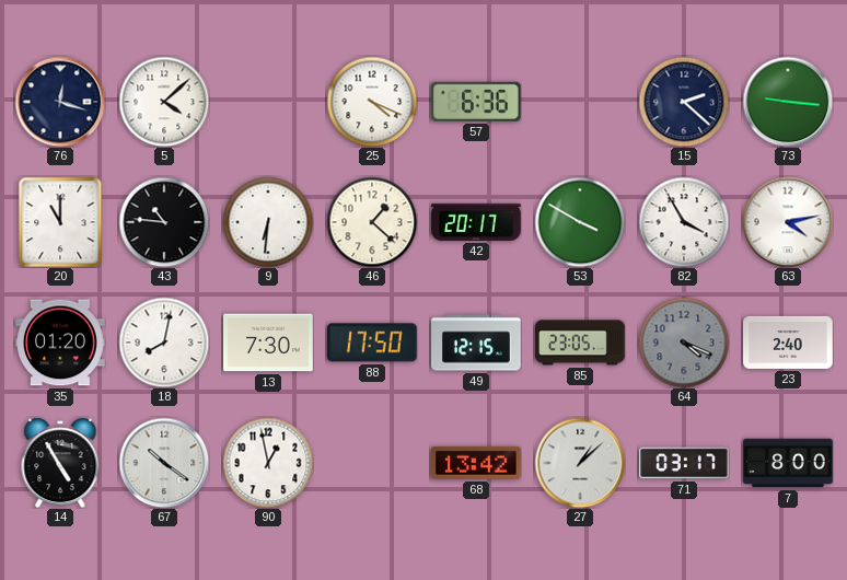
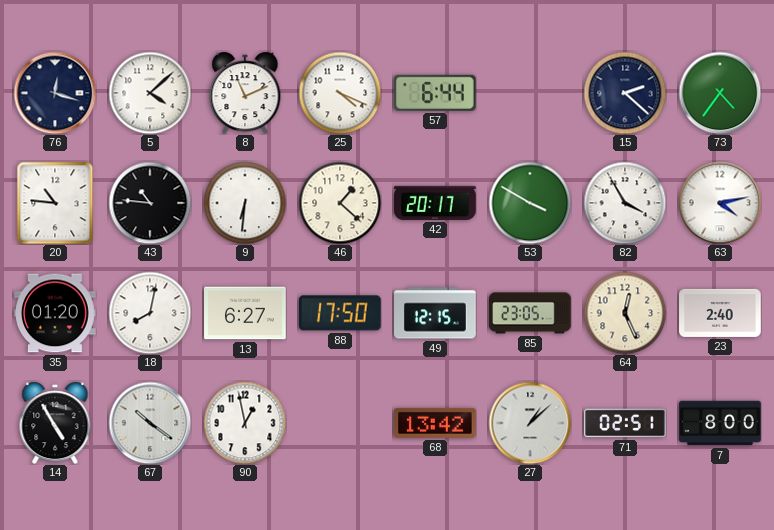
8: none -> 11:11
57: 6:36 -> 6:44
73: 9:16 -> 4:36
20: 11:00 -> 10:46
13: 7:30 -> 6:27
64: 4:19 -> 12:26
64 dial: grey -> cream
71: 03:17 -> 02:51
